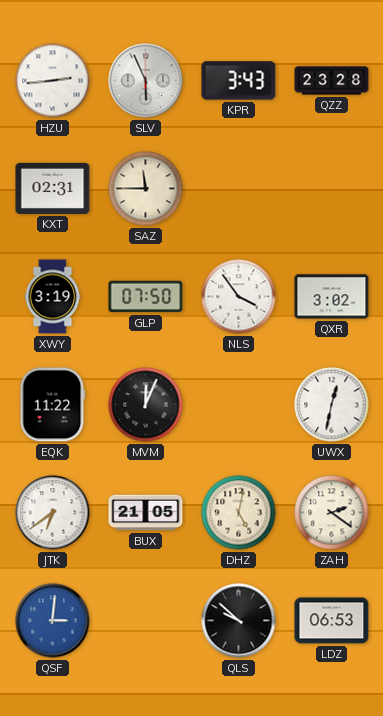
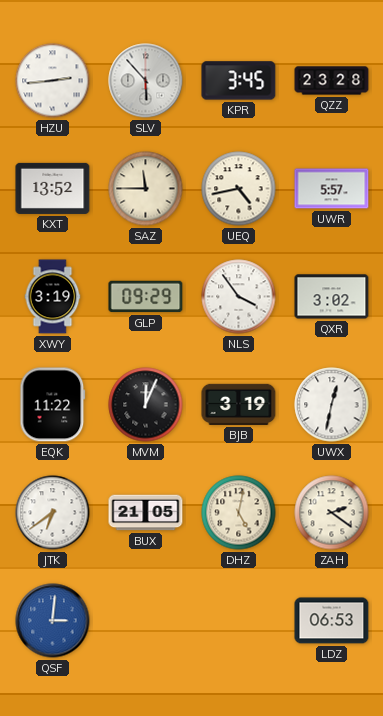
SLV: 5:56 -> 5:53
KPR: 3:43 -> 3:45
KXT: 02:31 -> 13:52
UEQ: none -> 4:43
UWR: none -> 5:57
GLP: 07:50 -> 09:29
BJB: none -> 3:19
QLS: 9:52 -> none
